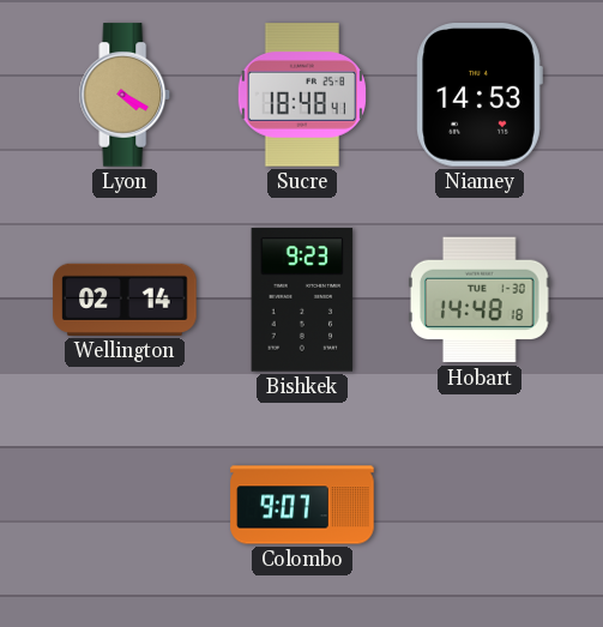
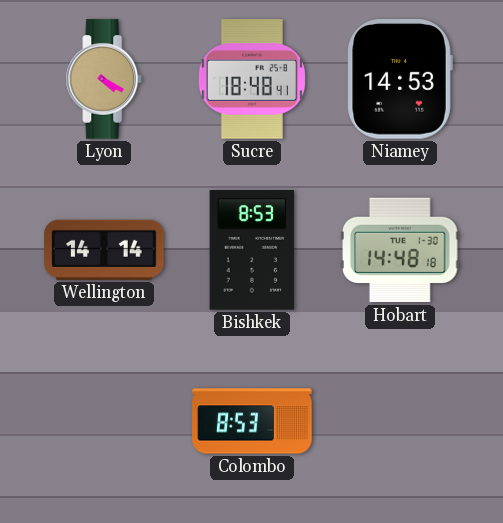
Wellington: 02:14 -> 14:14
Bishkek: 9:23 -> 8:53
Colombo: 9:07 -> 8:53
